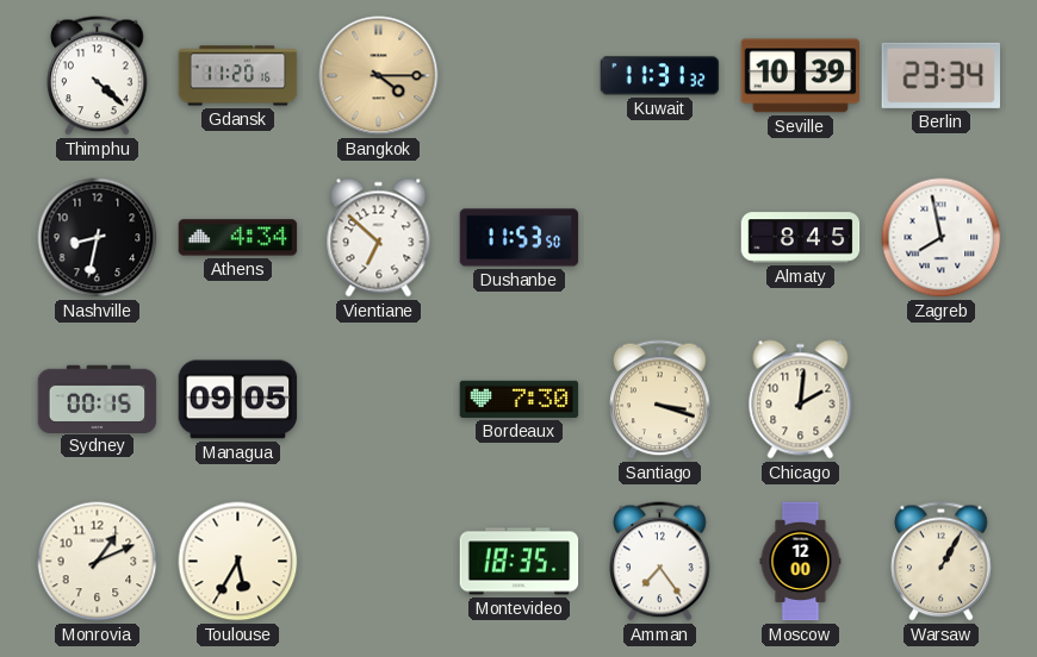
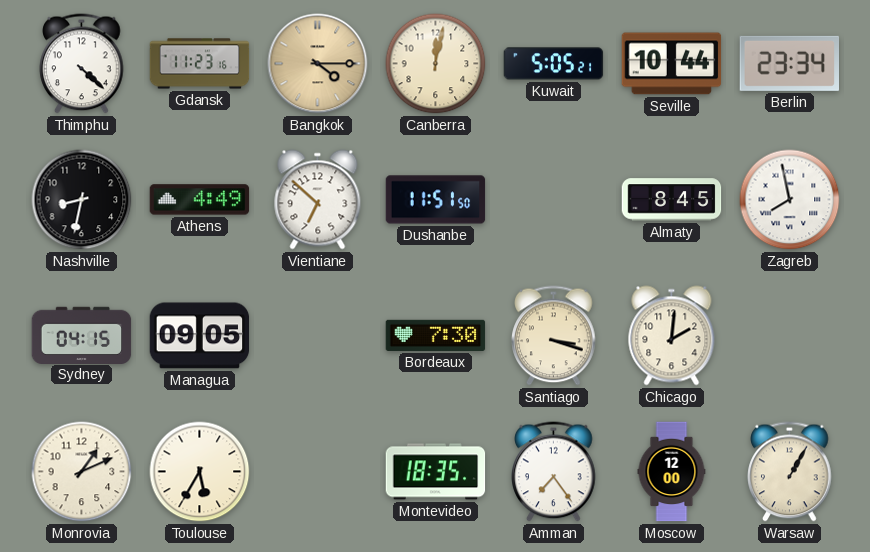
Gdansk: 11:20 -> 11:23
Canberra: none -> 12:02
Kuwait: 11:31 -> 5:05
Seville: 10:39 -> 10:44
Athens: 4:34 -> 4:49
Dushanbe: 11:53 -> 11:51
Sydney: 00:15 -> 04:15
